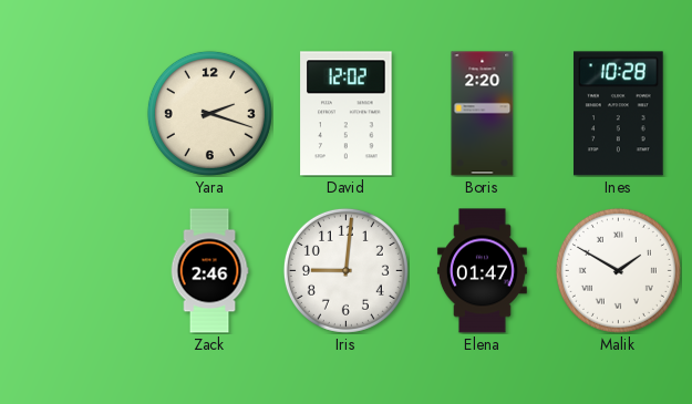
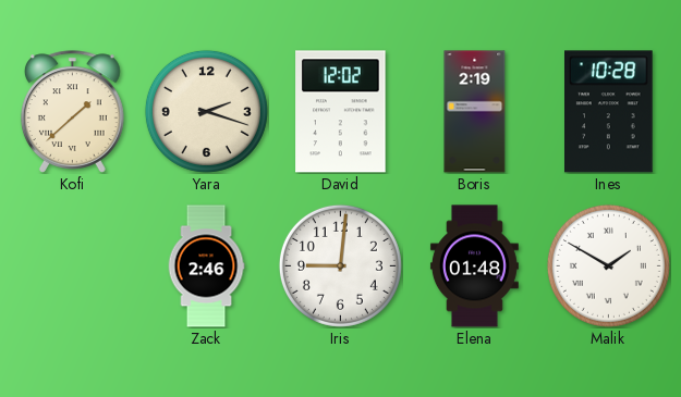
Kofi: none -> 1:38
Boris: 2:20 -> 2:19
Elena: 01:47 -> 01:48
